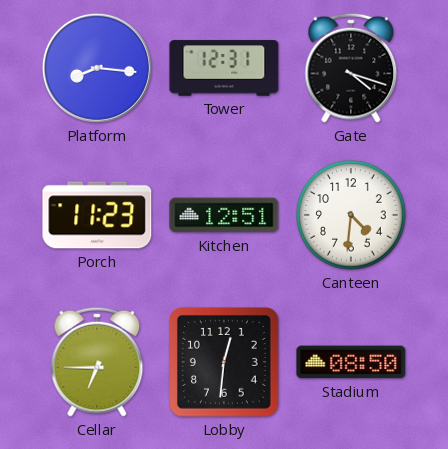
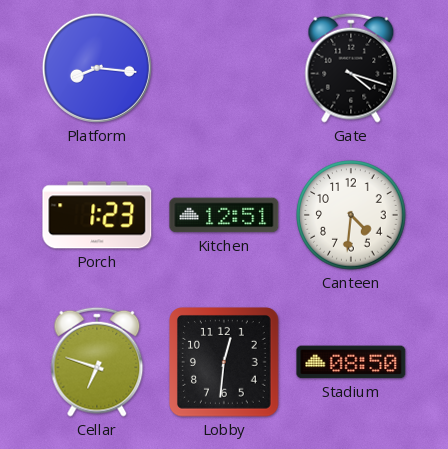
Tower: 12:31 -> none
Porch: 11:23 -> 1:23
Cellar: 6:45 -> 6:48
